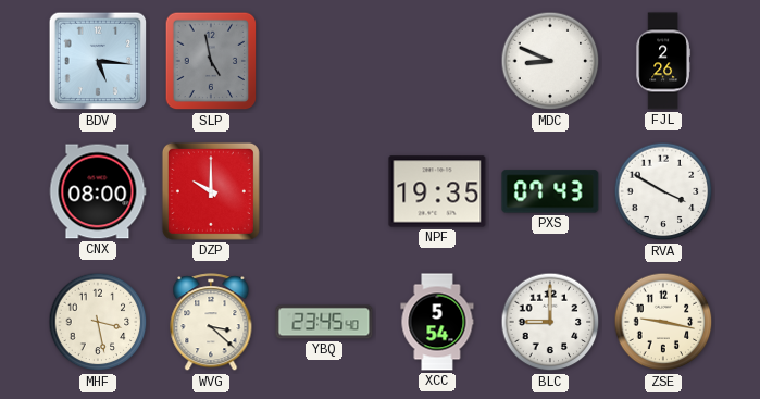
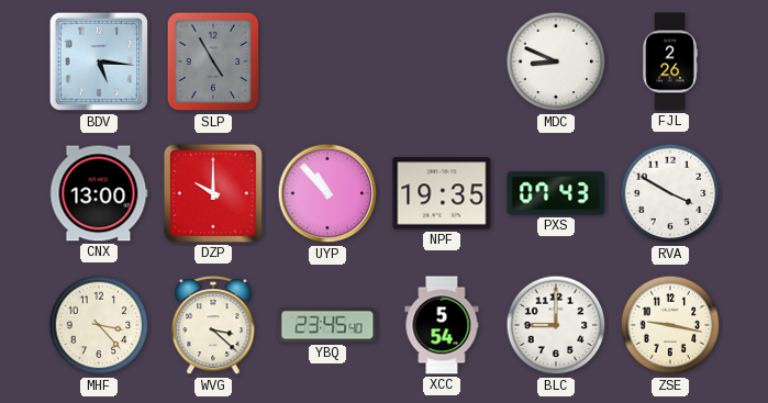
SLP: 4:58 -> 4:55
CNX: 08:00 -> 13:00
UYP: none -> 10:53
MHF: 3:28 -> 3:23
